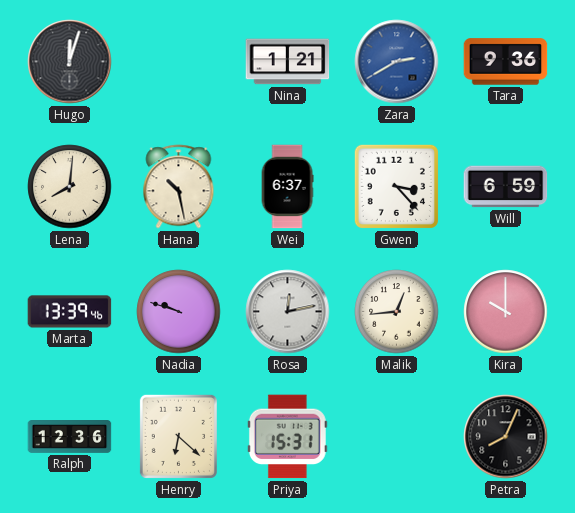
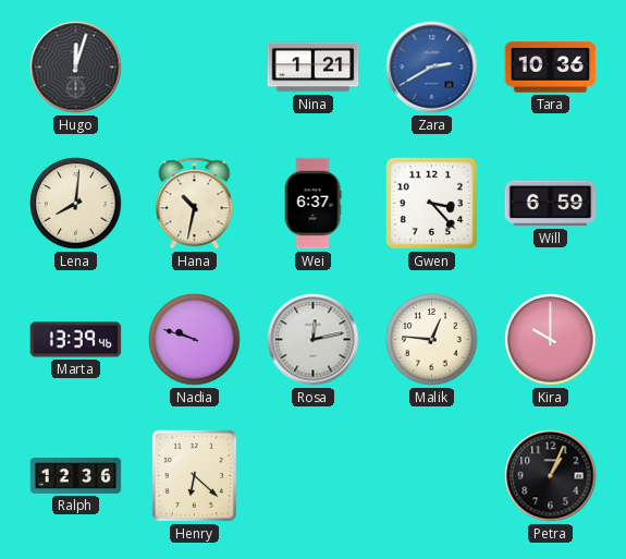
Tara: 9:36 -> 10:36
Hana: 10:28 -> 10:32
Malik: 12:44 -> 12:46
Priya: 15:31 -> none
Petra: 8:04 -> 1:04
